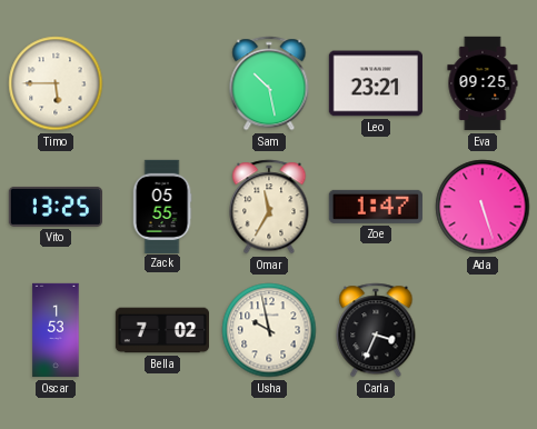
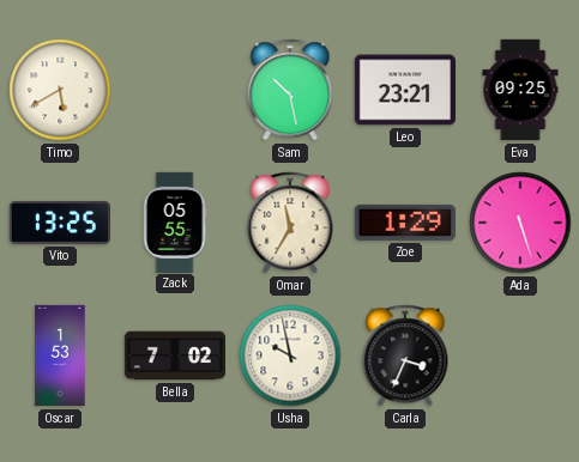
Timo: 5:45 -> 5:40
Zoe: 1:47 -> 1:29
